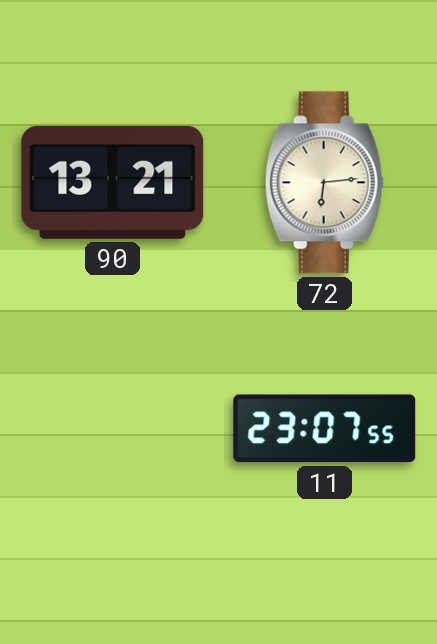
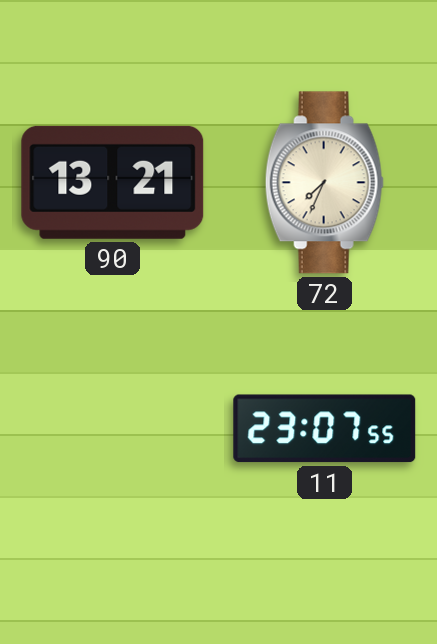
72: 6:14 -> 7:34
